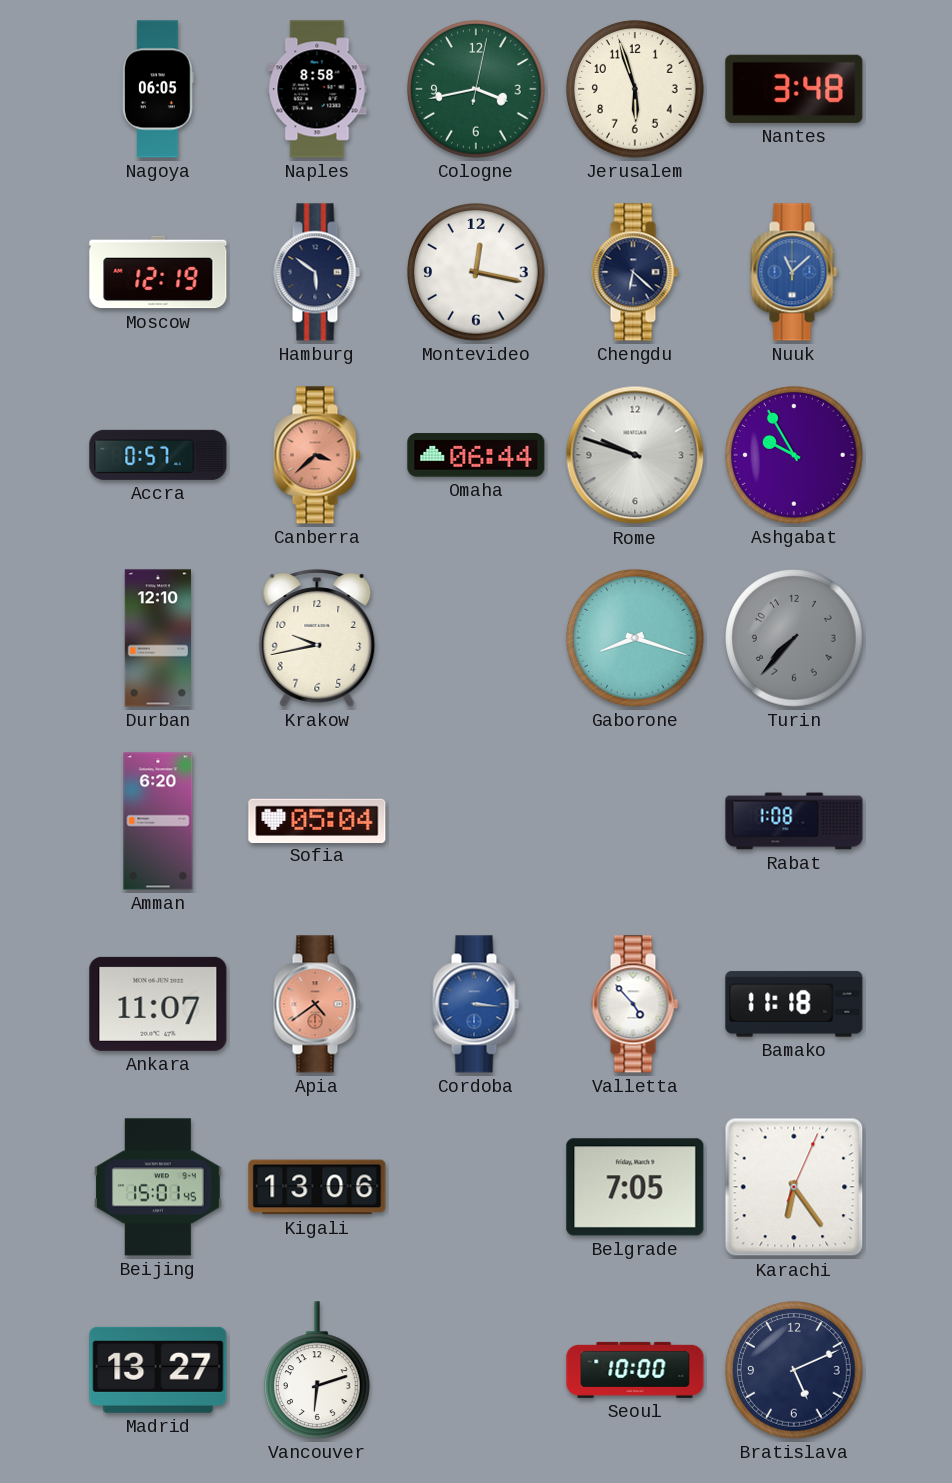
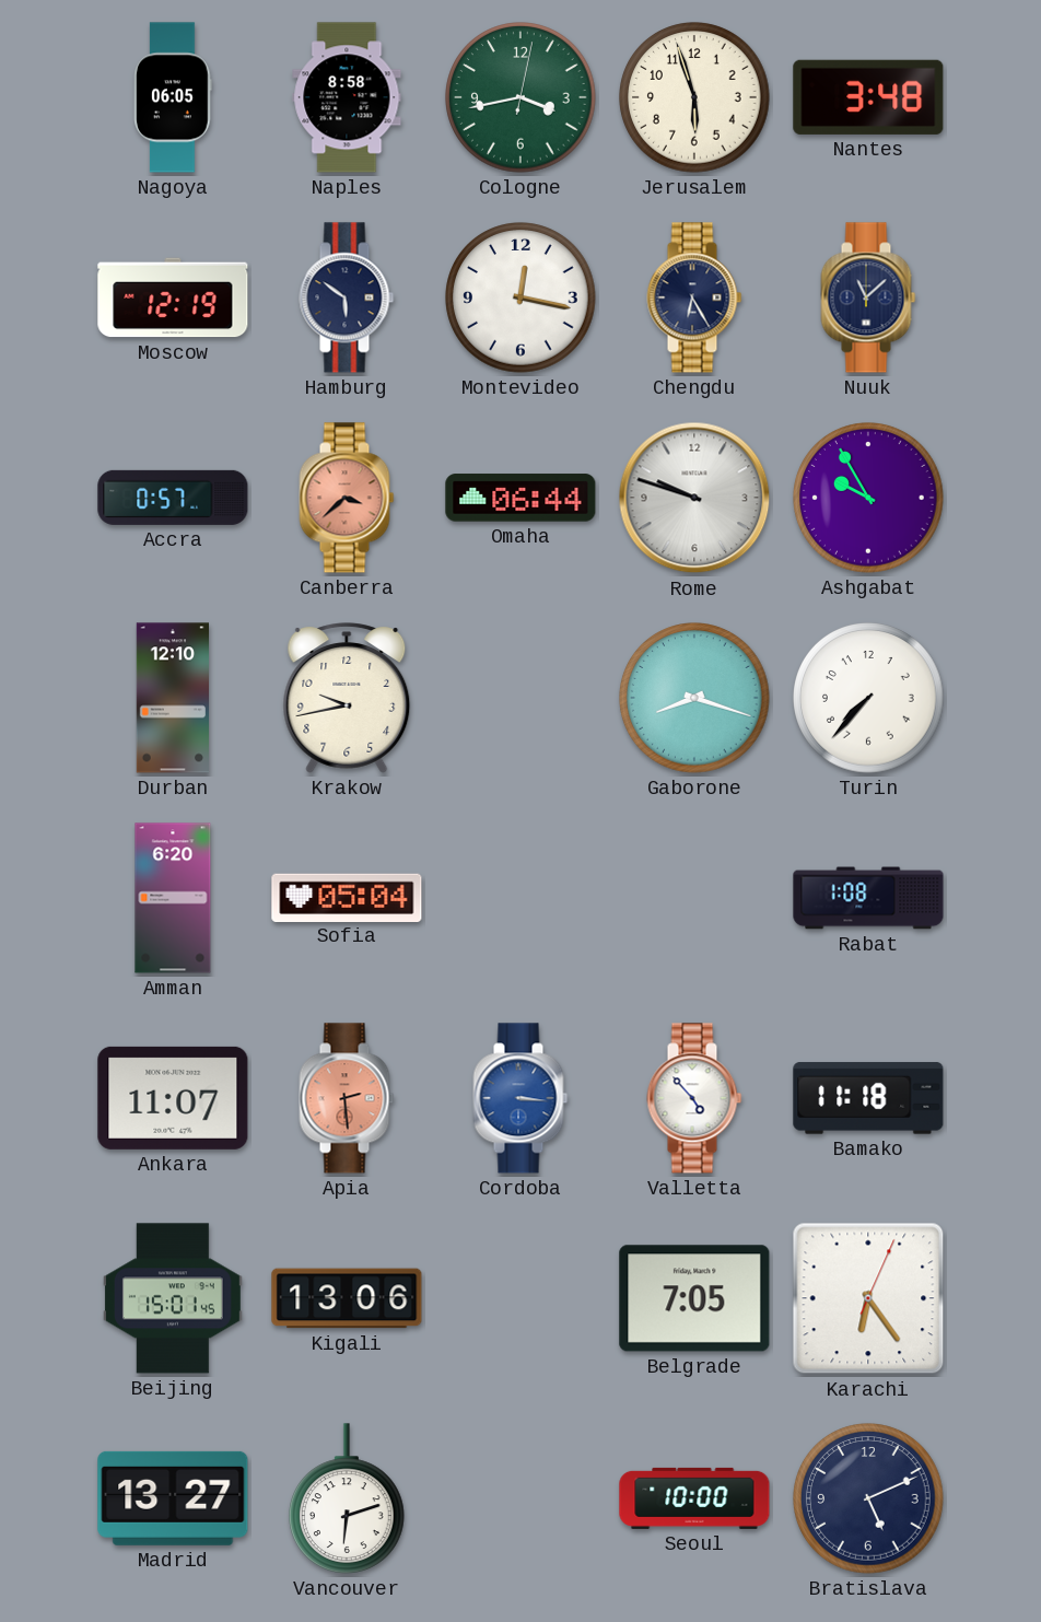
Chengdu: 6:22 -> 6:25
Nuuk dial: blue -> navy
Turin dial: grey -> white
Apia: 4:39 -> 2:29
